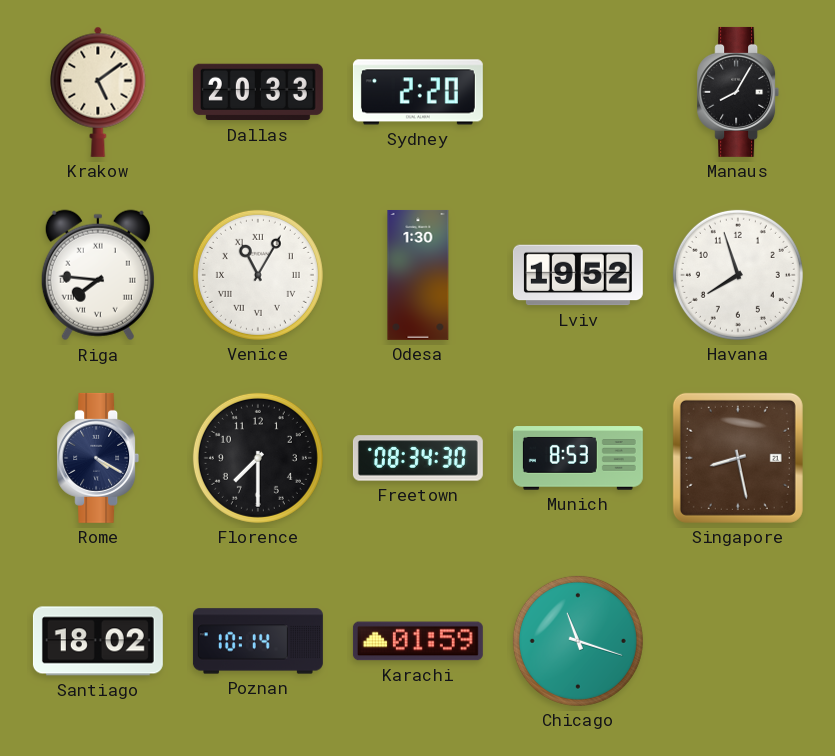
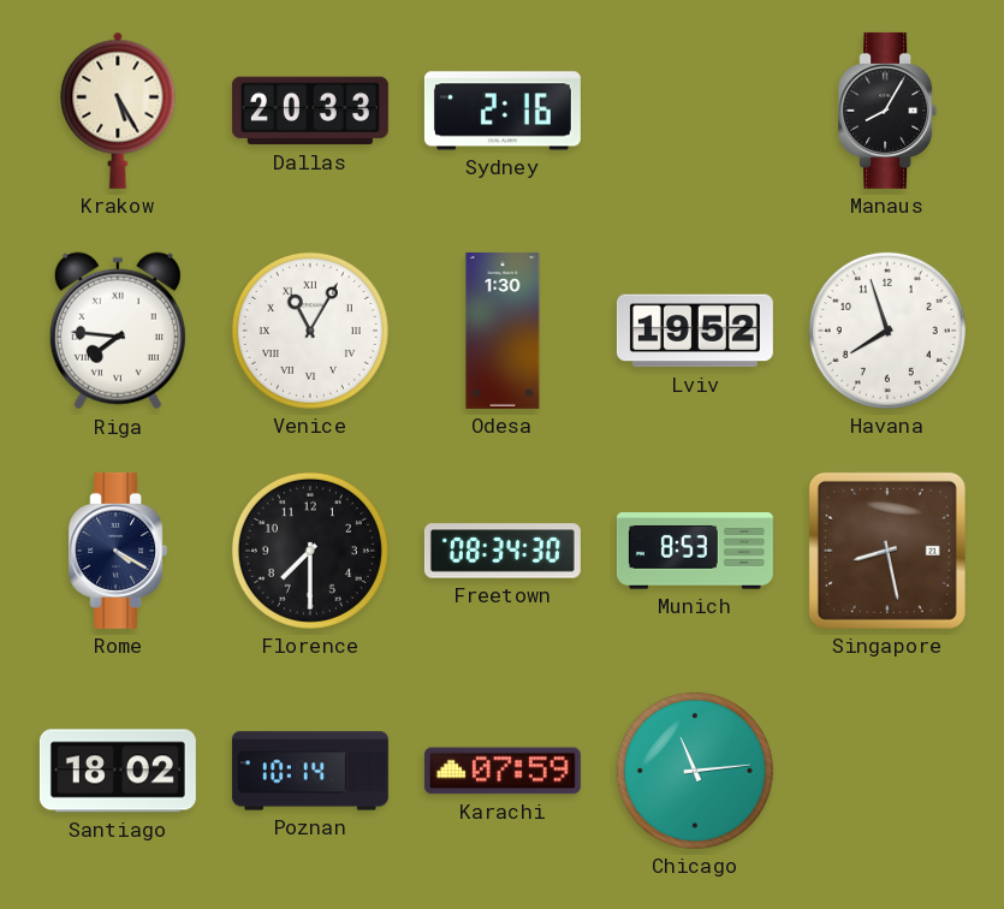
Krakow: 5:09 -> 5:25
Sydney: 2:20 -> 2:16
Karachi: 01:59 -> 07:59
Chicago: 11:18 -> 11:14
